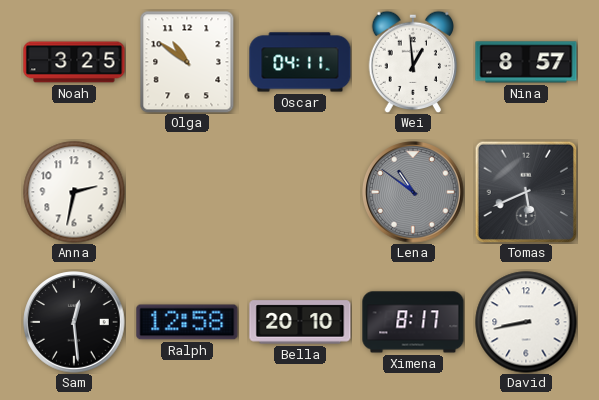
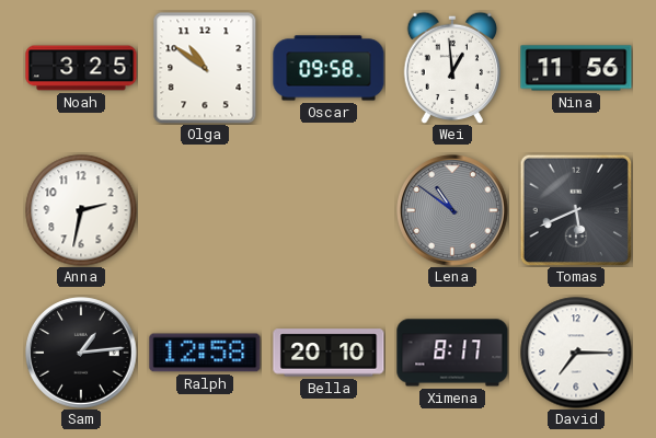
Oscar: 04:11 -> 09:58
Nina: 8:57 -> 11:56
Sam: 12:29 -> 1:14
David: 8:43 -> 7:15
